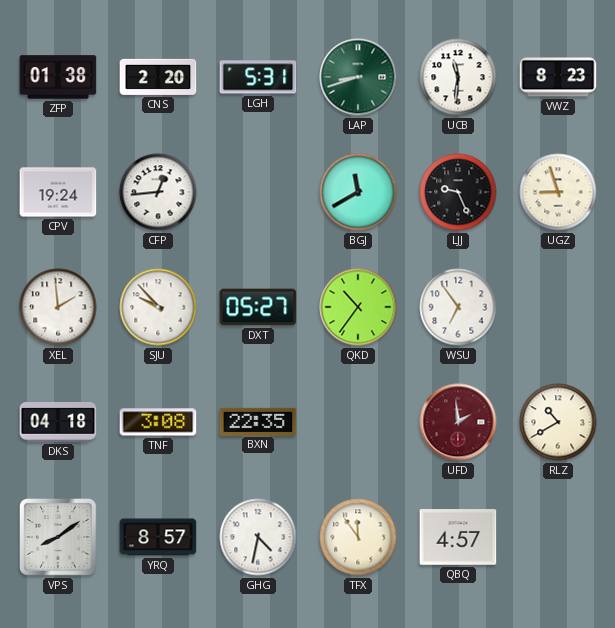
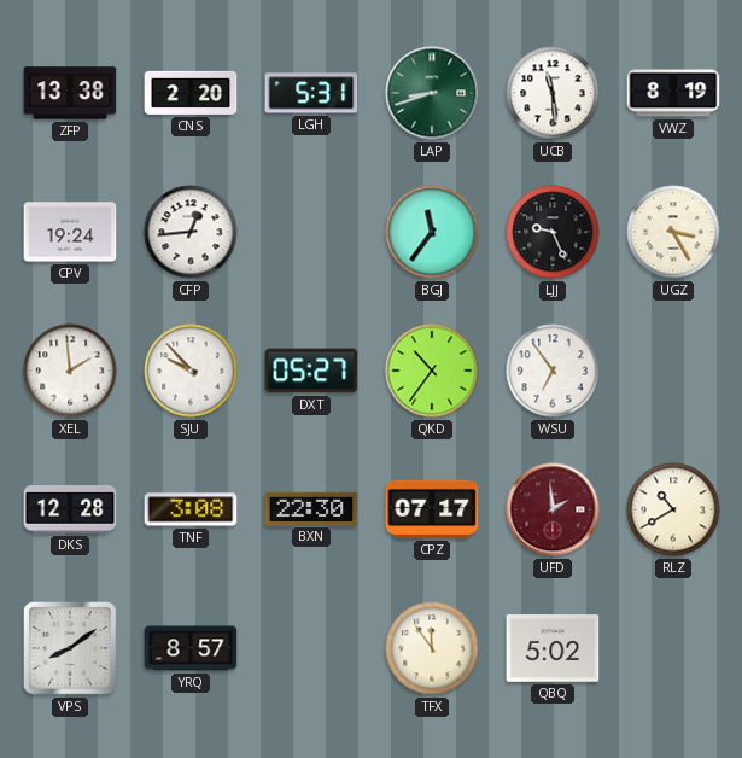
ZFP: 01:38 -> 13:38
UCB: 11:31 -> 11:29
VWZ: 8:23 -> 8:19
BGJ: 11:40 -> 11:36
UGZ: 8:57 -> 3:25
DKS: 04:18 -> 12:28
BXN: 22:35 -> 22:30
CPZ: none -> 07:17
GHG: 4:32 -> none
QBQ: 4:57 -> 5:02
